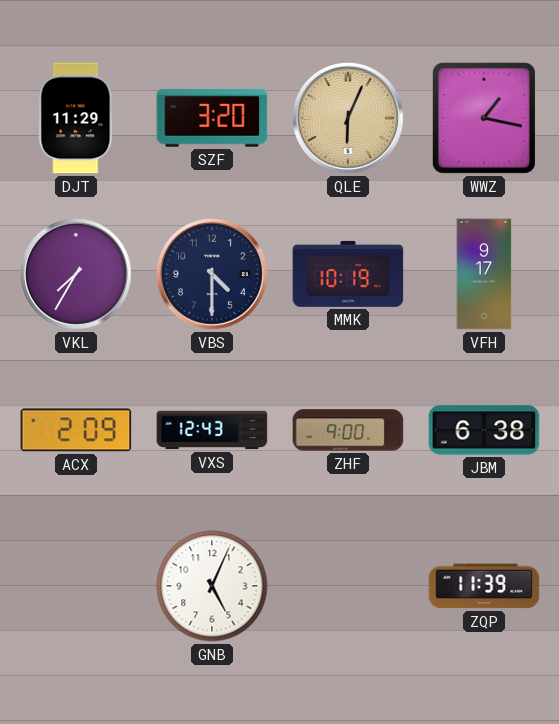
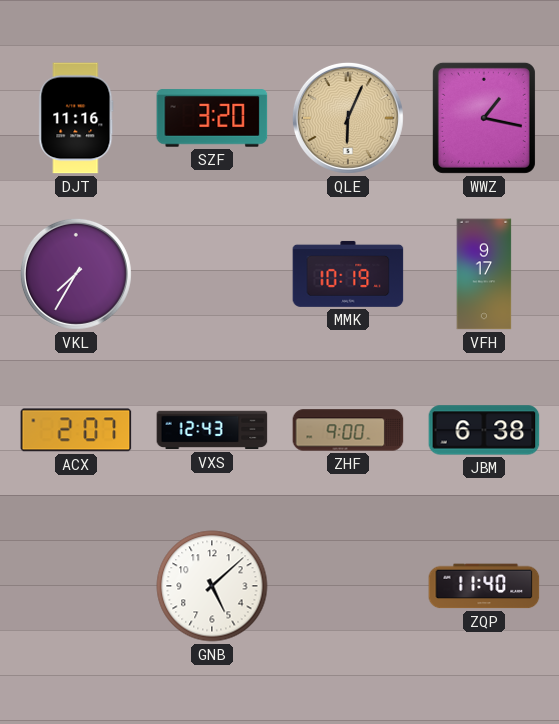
DJT: 11:29 -> 11:16
VBS: 4:30 -> none
ACX: 2:09 -> 2:07
GNB: 5:04 -> 5:08
ZQP: 11:39 -> 11:40
